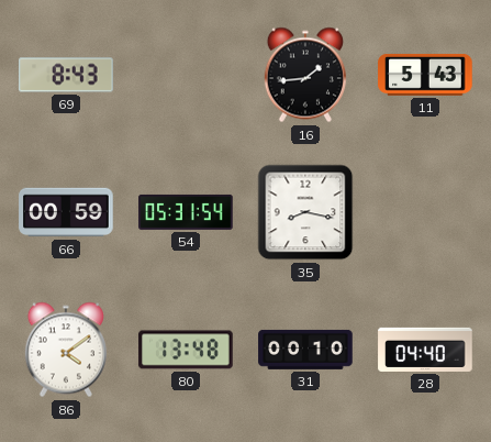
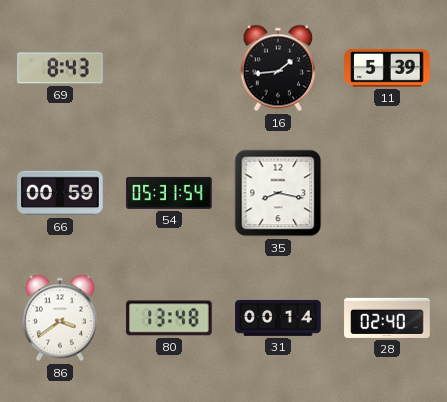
11: 5:43 -> 5:39
86: 4:09 -> 3:39
31: 00:10 -> 00:14
28: 04:40 -> 02:40
